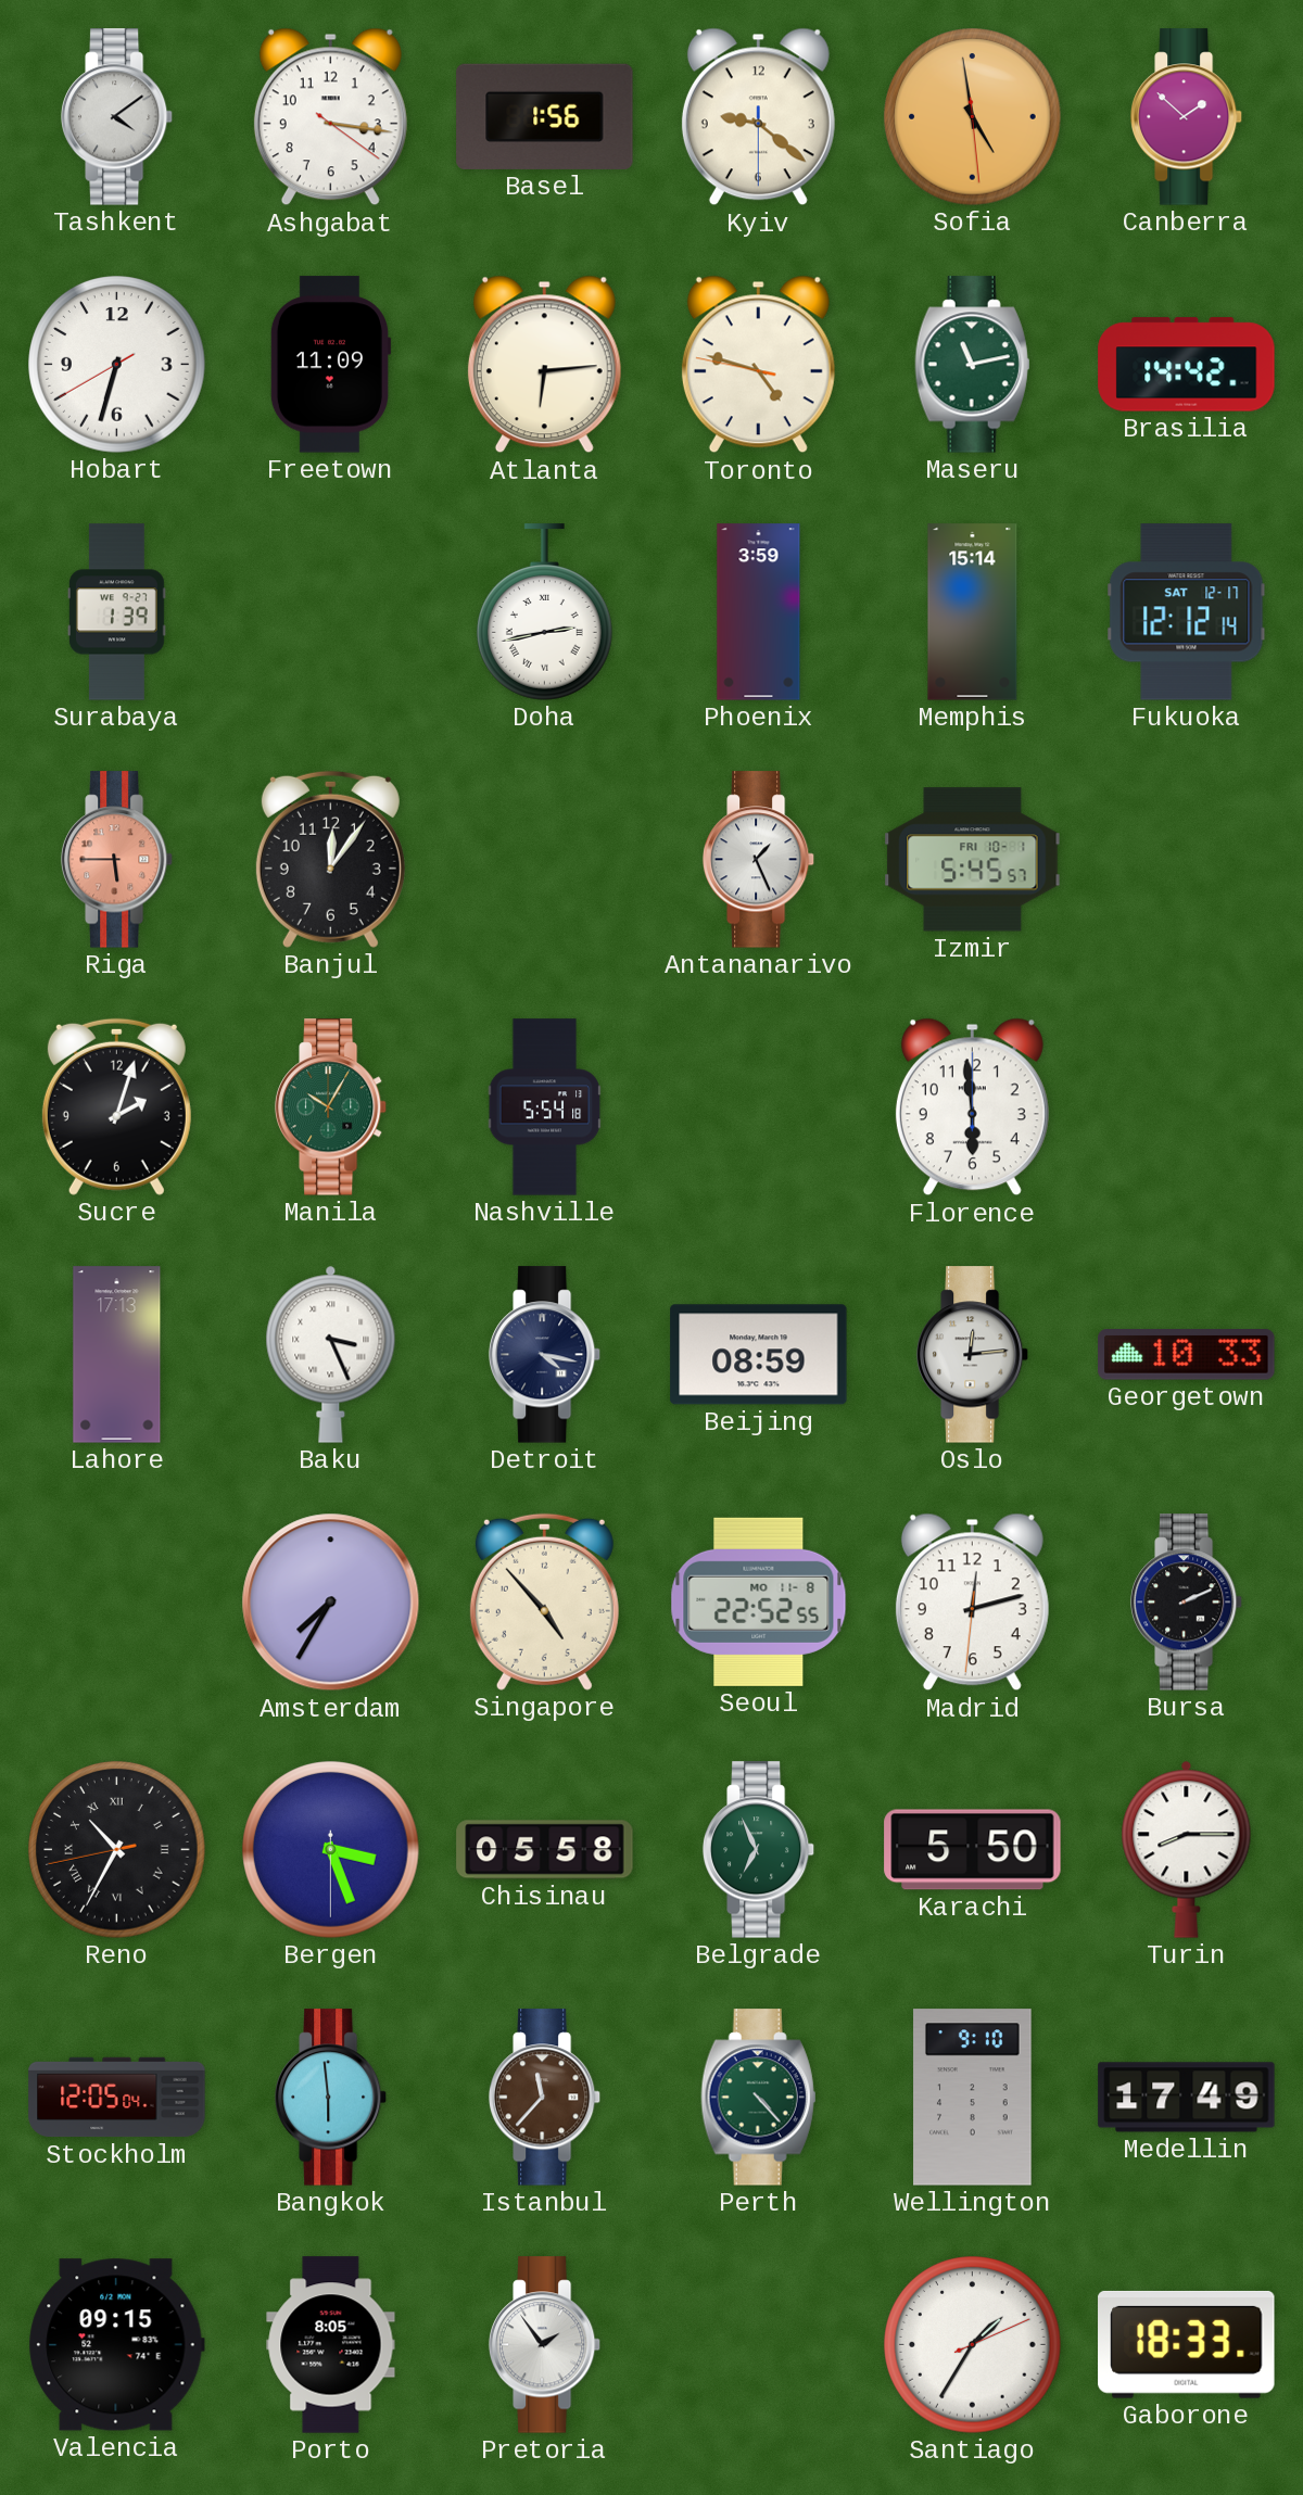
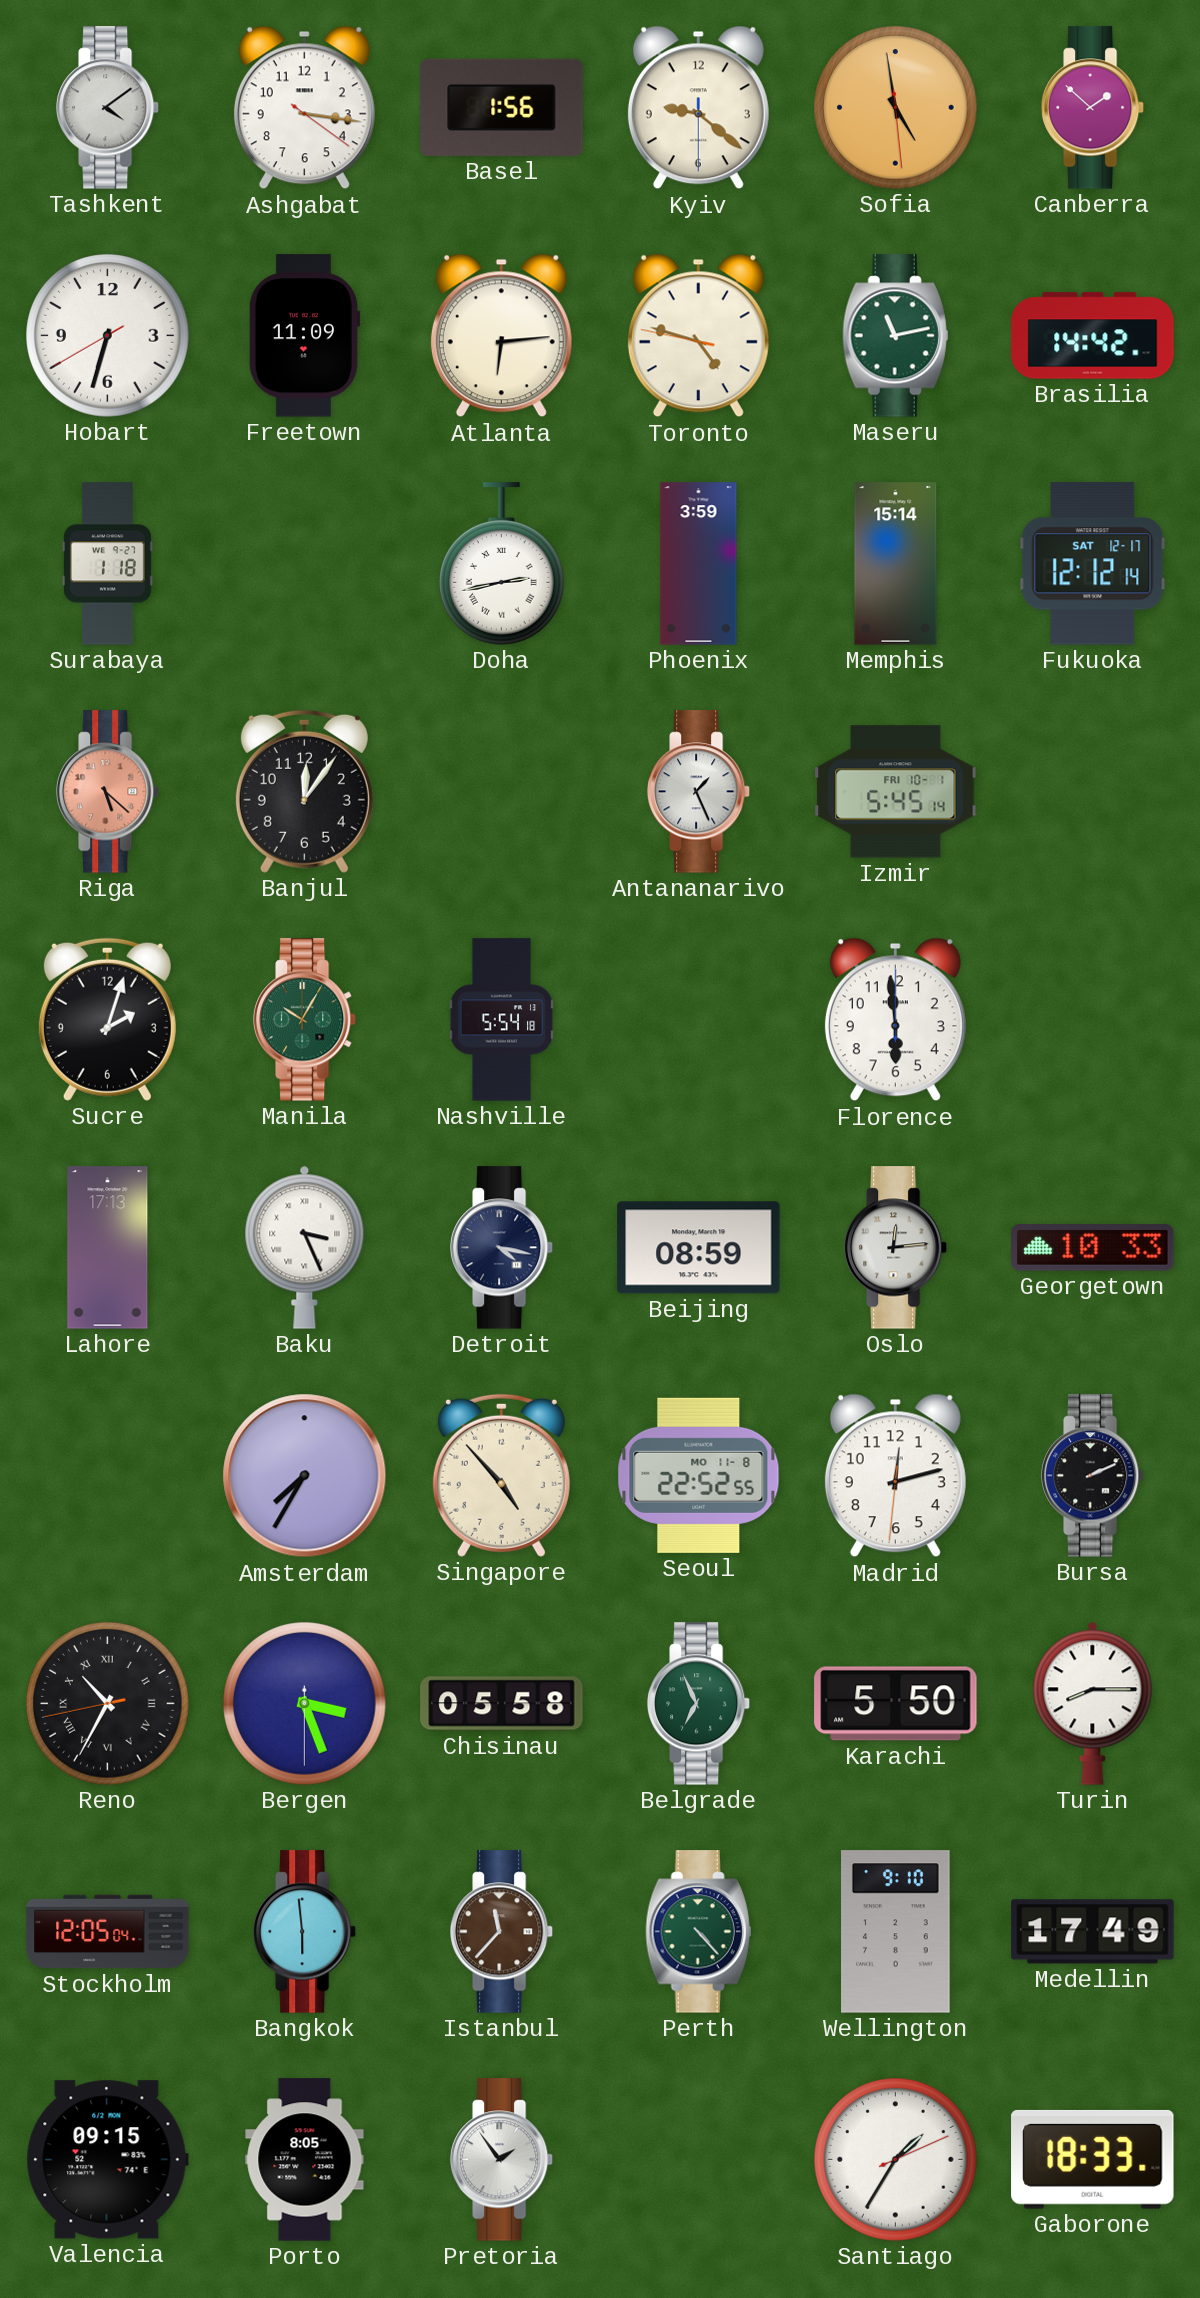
Surabaya: 1:39 -> 1:18
Riga: 5:45 -> 5:22
Izmir: 5:45:57 -> 5:45:14
